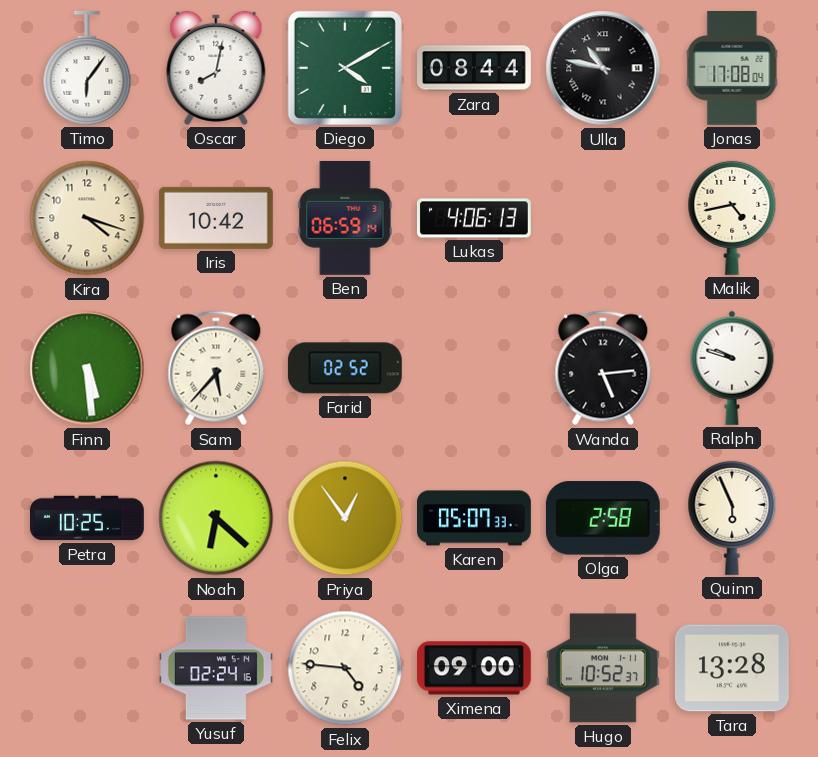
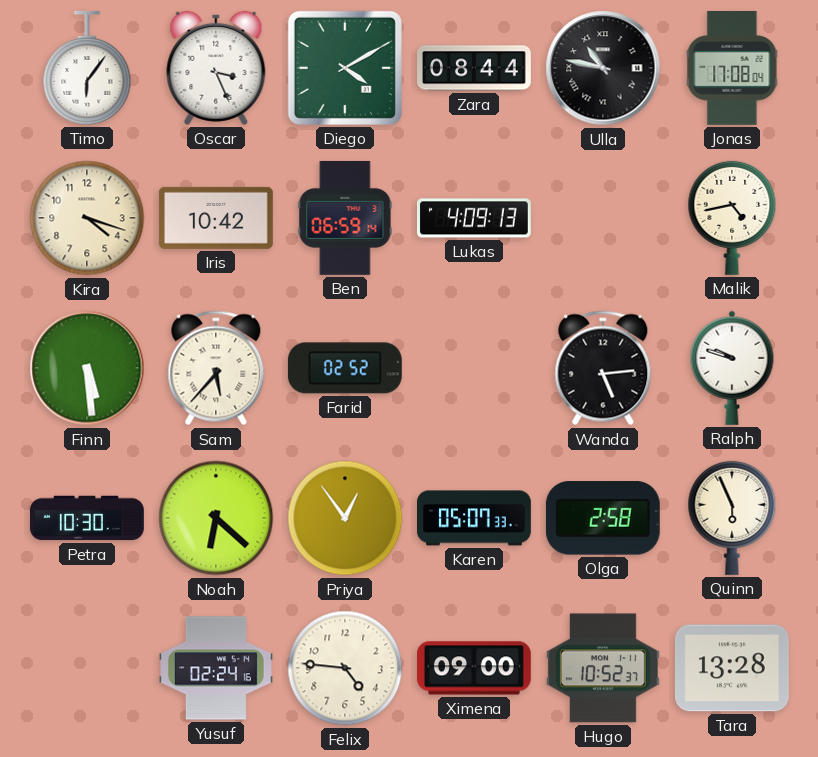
Oscar: 8:02 -> 3:26
Lukas: 4:06 -> 4:09
Petra: 10:25 -> 10:30
